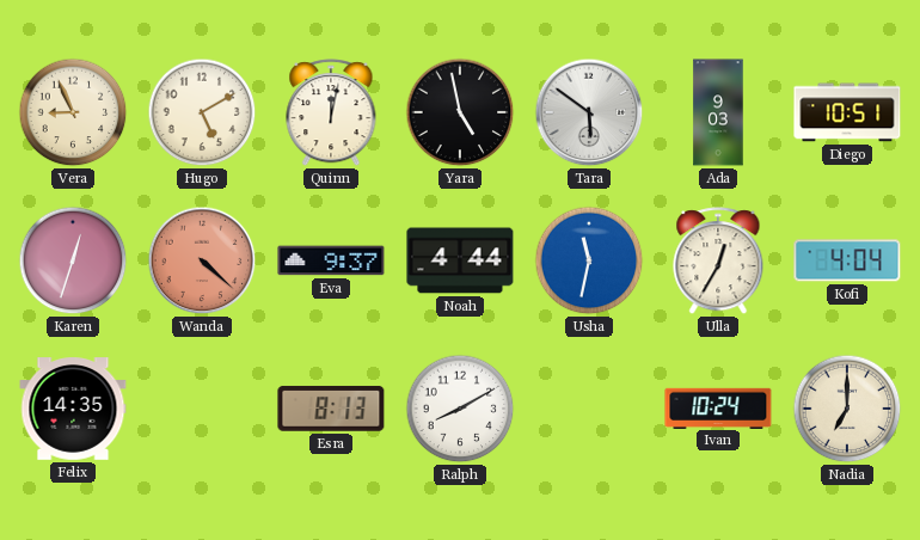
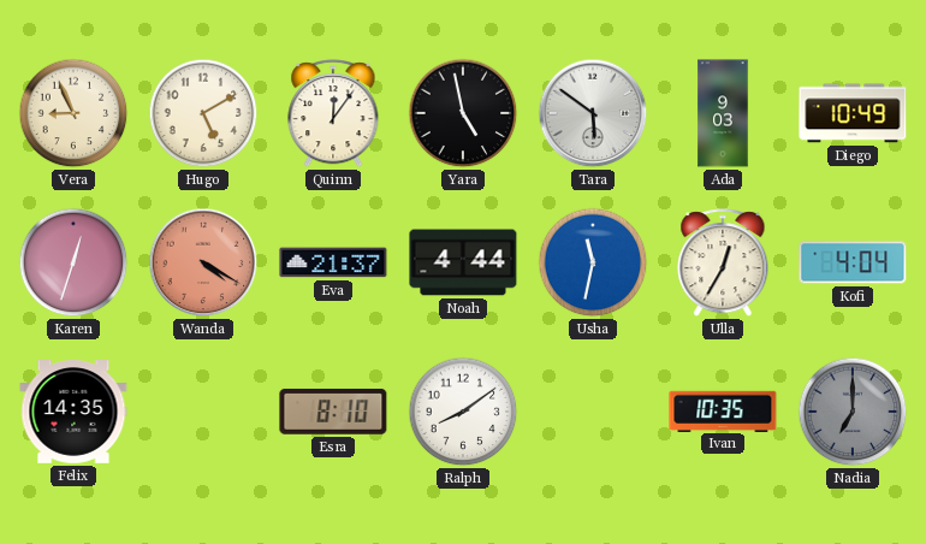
Quinn: 12:02 -> 12:06
Diego: 10:51 -> 10:49
Wanda: 4:22 -> 4:20
Eva: 9:37 -> 21:37
Esra: 8:13 -> 8:10
Ralph: 8:10 -> 8:09
Ivan: 10:24 -> 10:35
Nadia dial: cream -> grey
